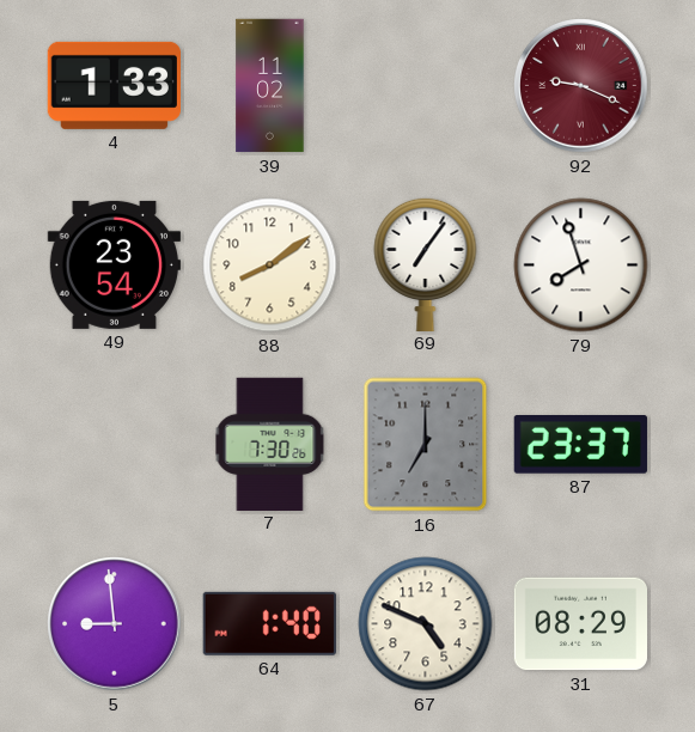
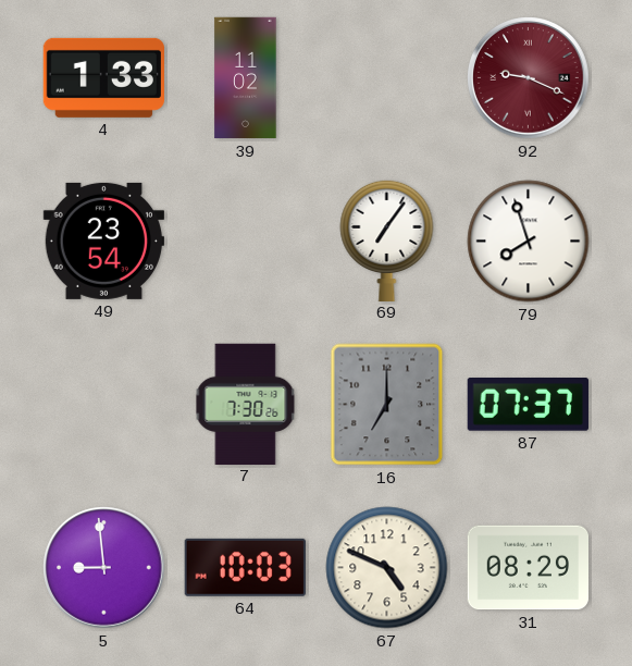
88: 8:09 -> none
87: 23:37 -> 07:37
64: 1:40 -> 10:03
